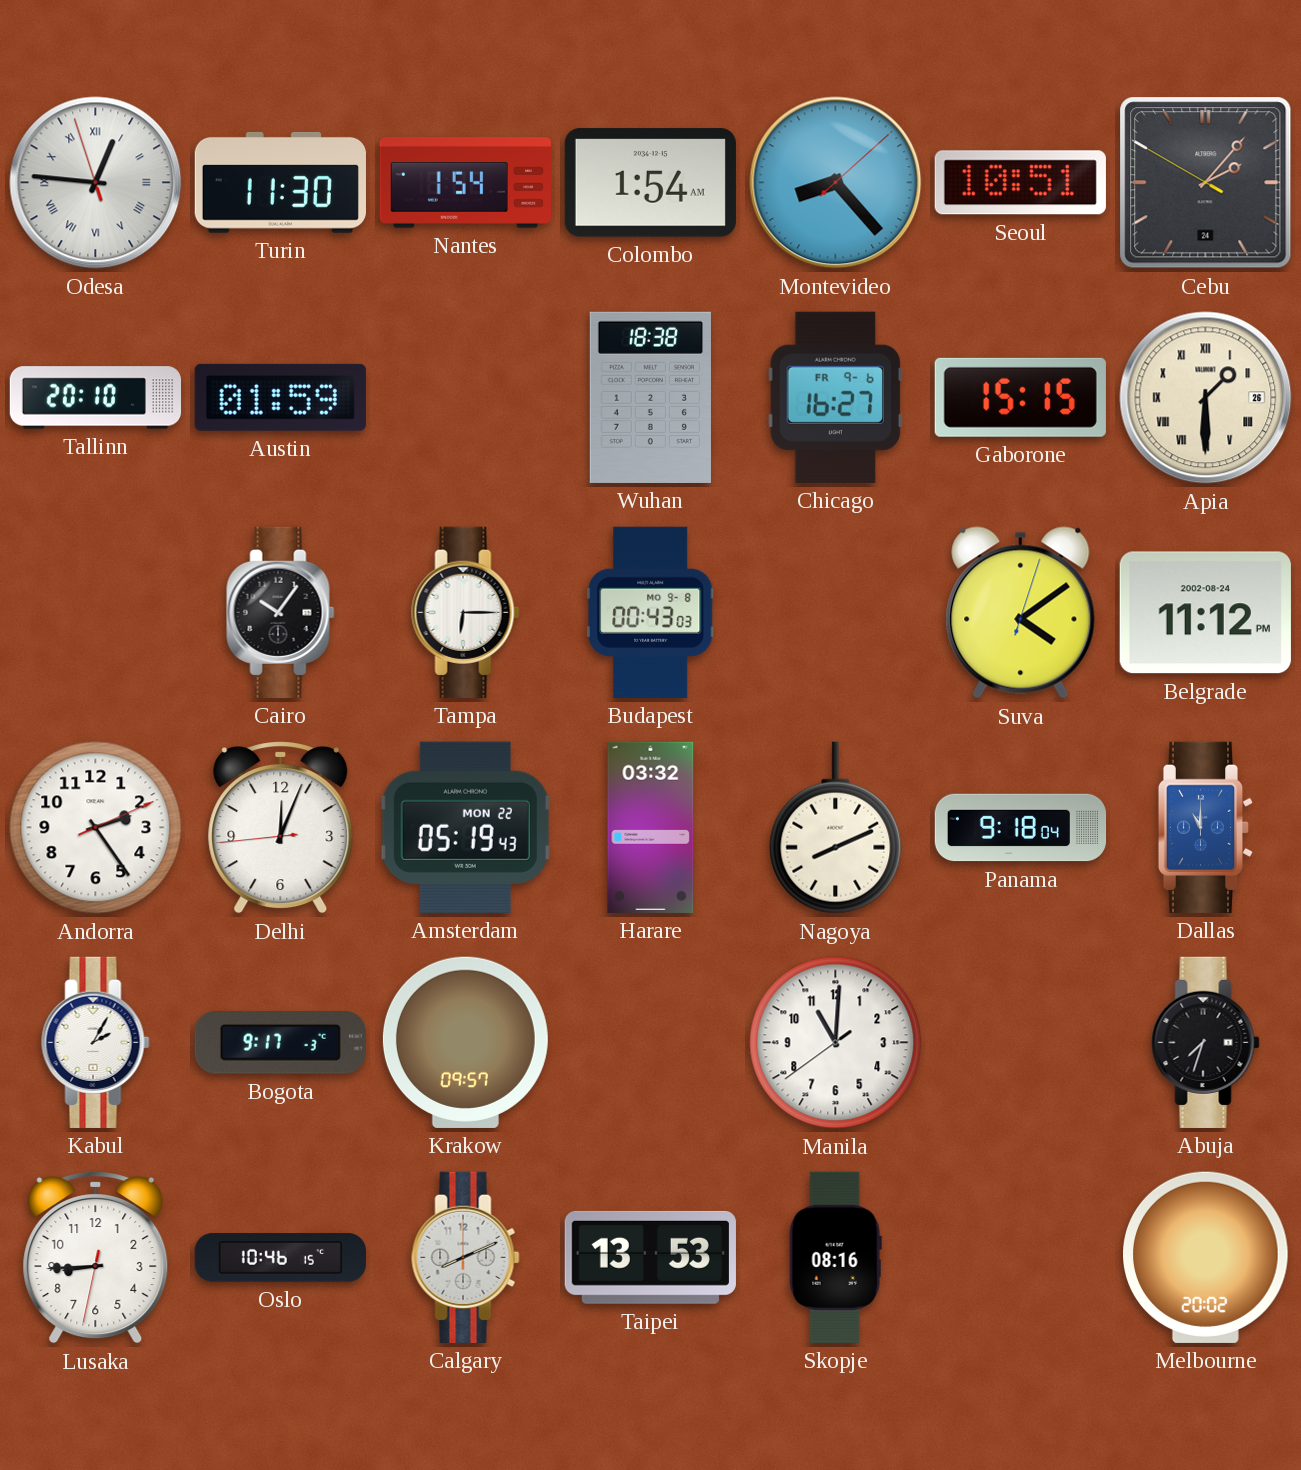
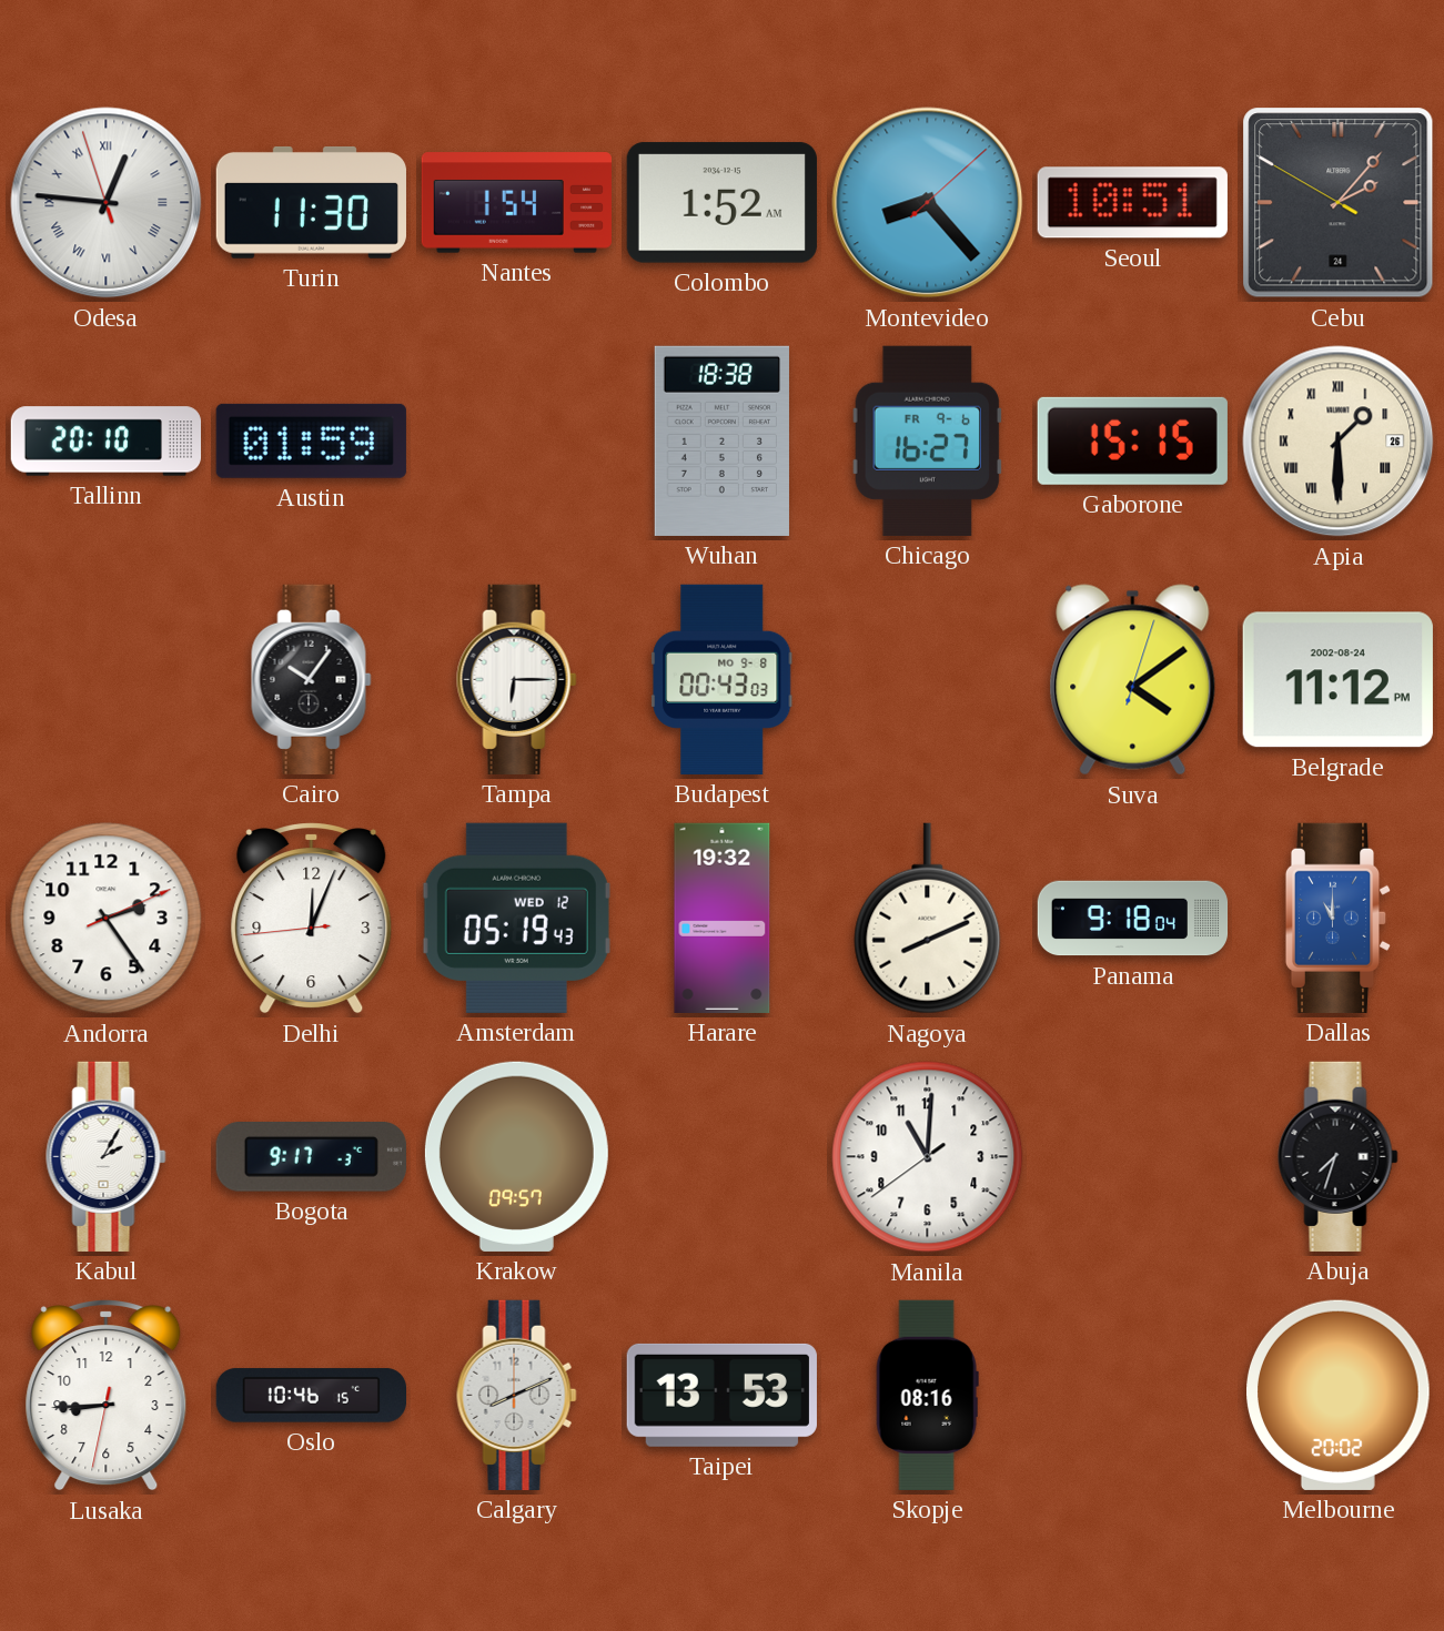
Colombo: 1:54 -> 1:52
Amsterdam date: MON 22 -> WED 12
Harare: 03:32 -> 19:32
